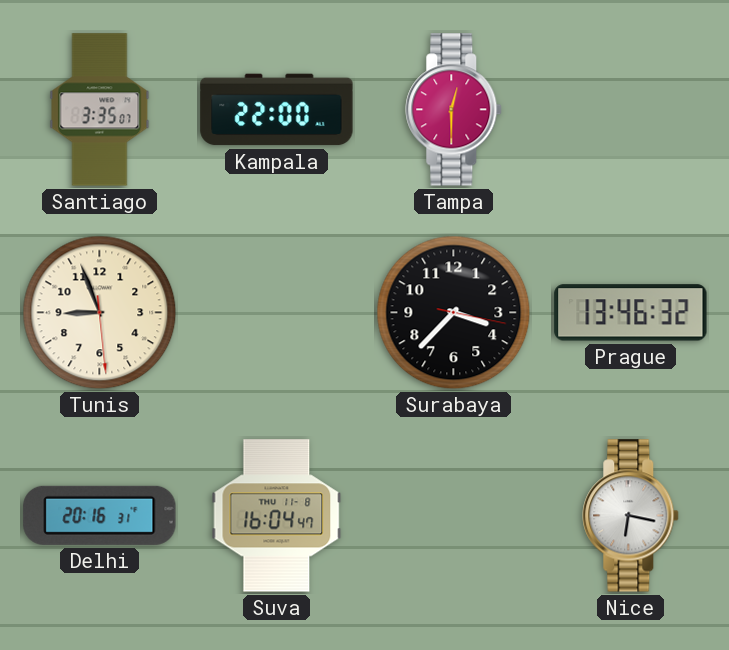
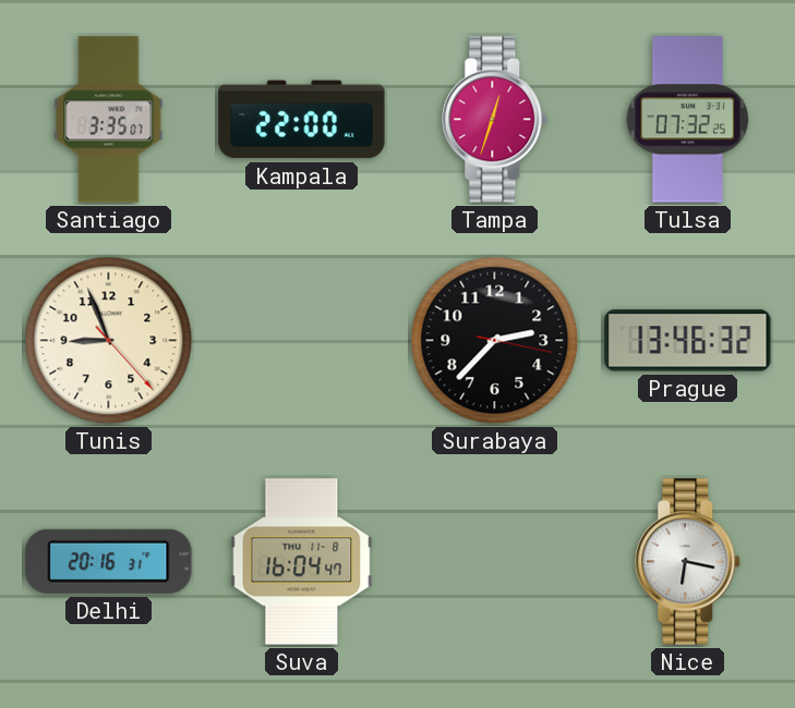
Tampa: 12:30 -> 12:33
Tulsa: none -> 07:32
Tunis: 8:56:29 -> 8:56:23
Surabaya: 3:37 -> 2:37
